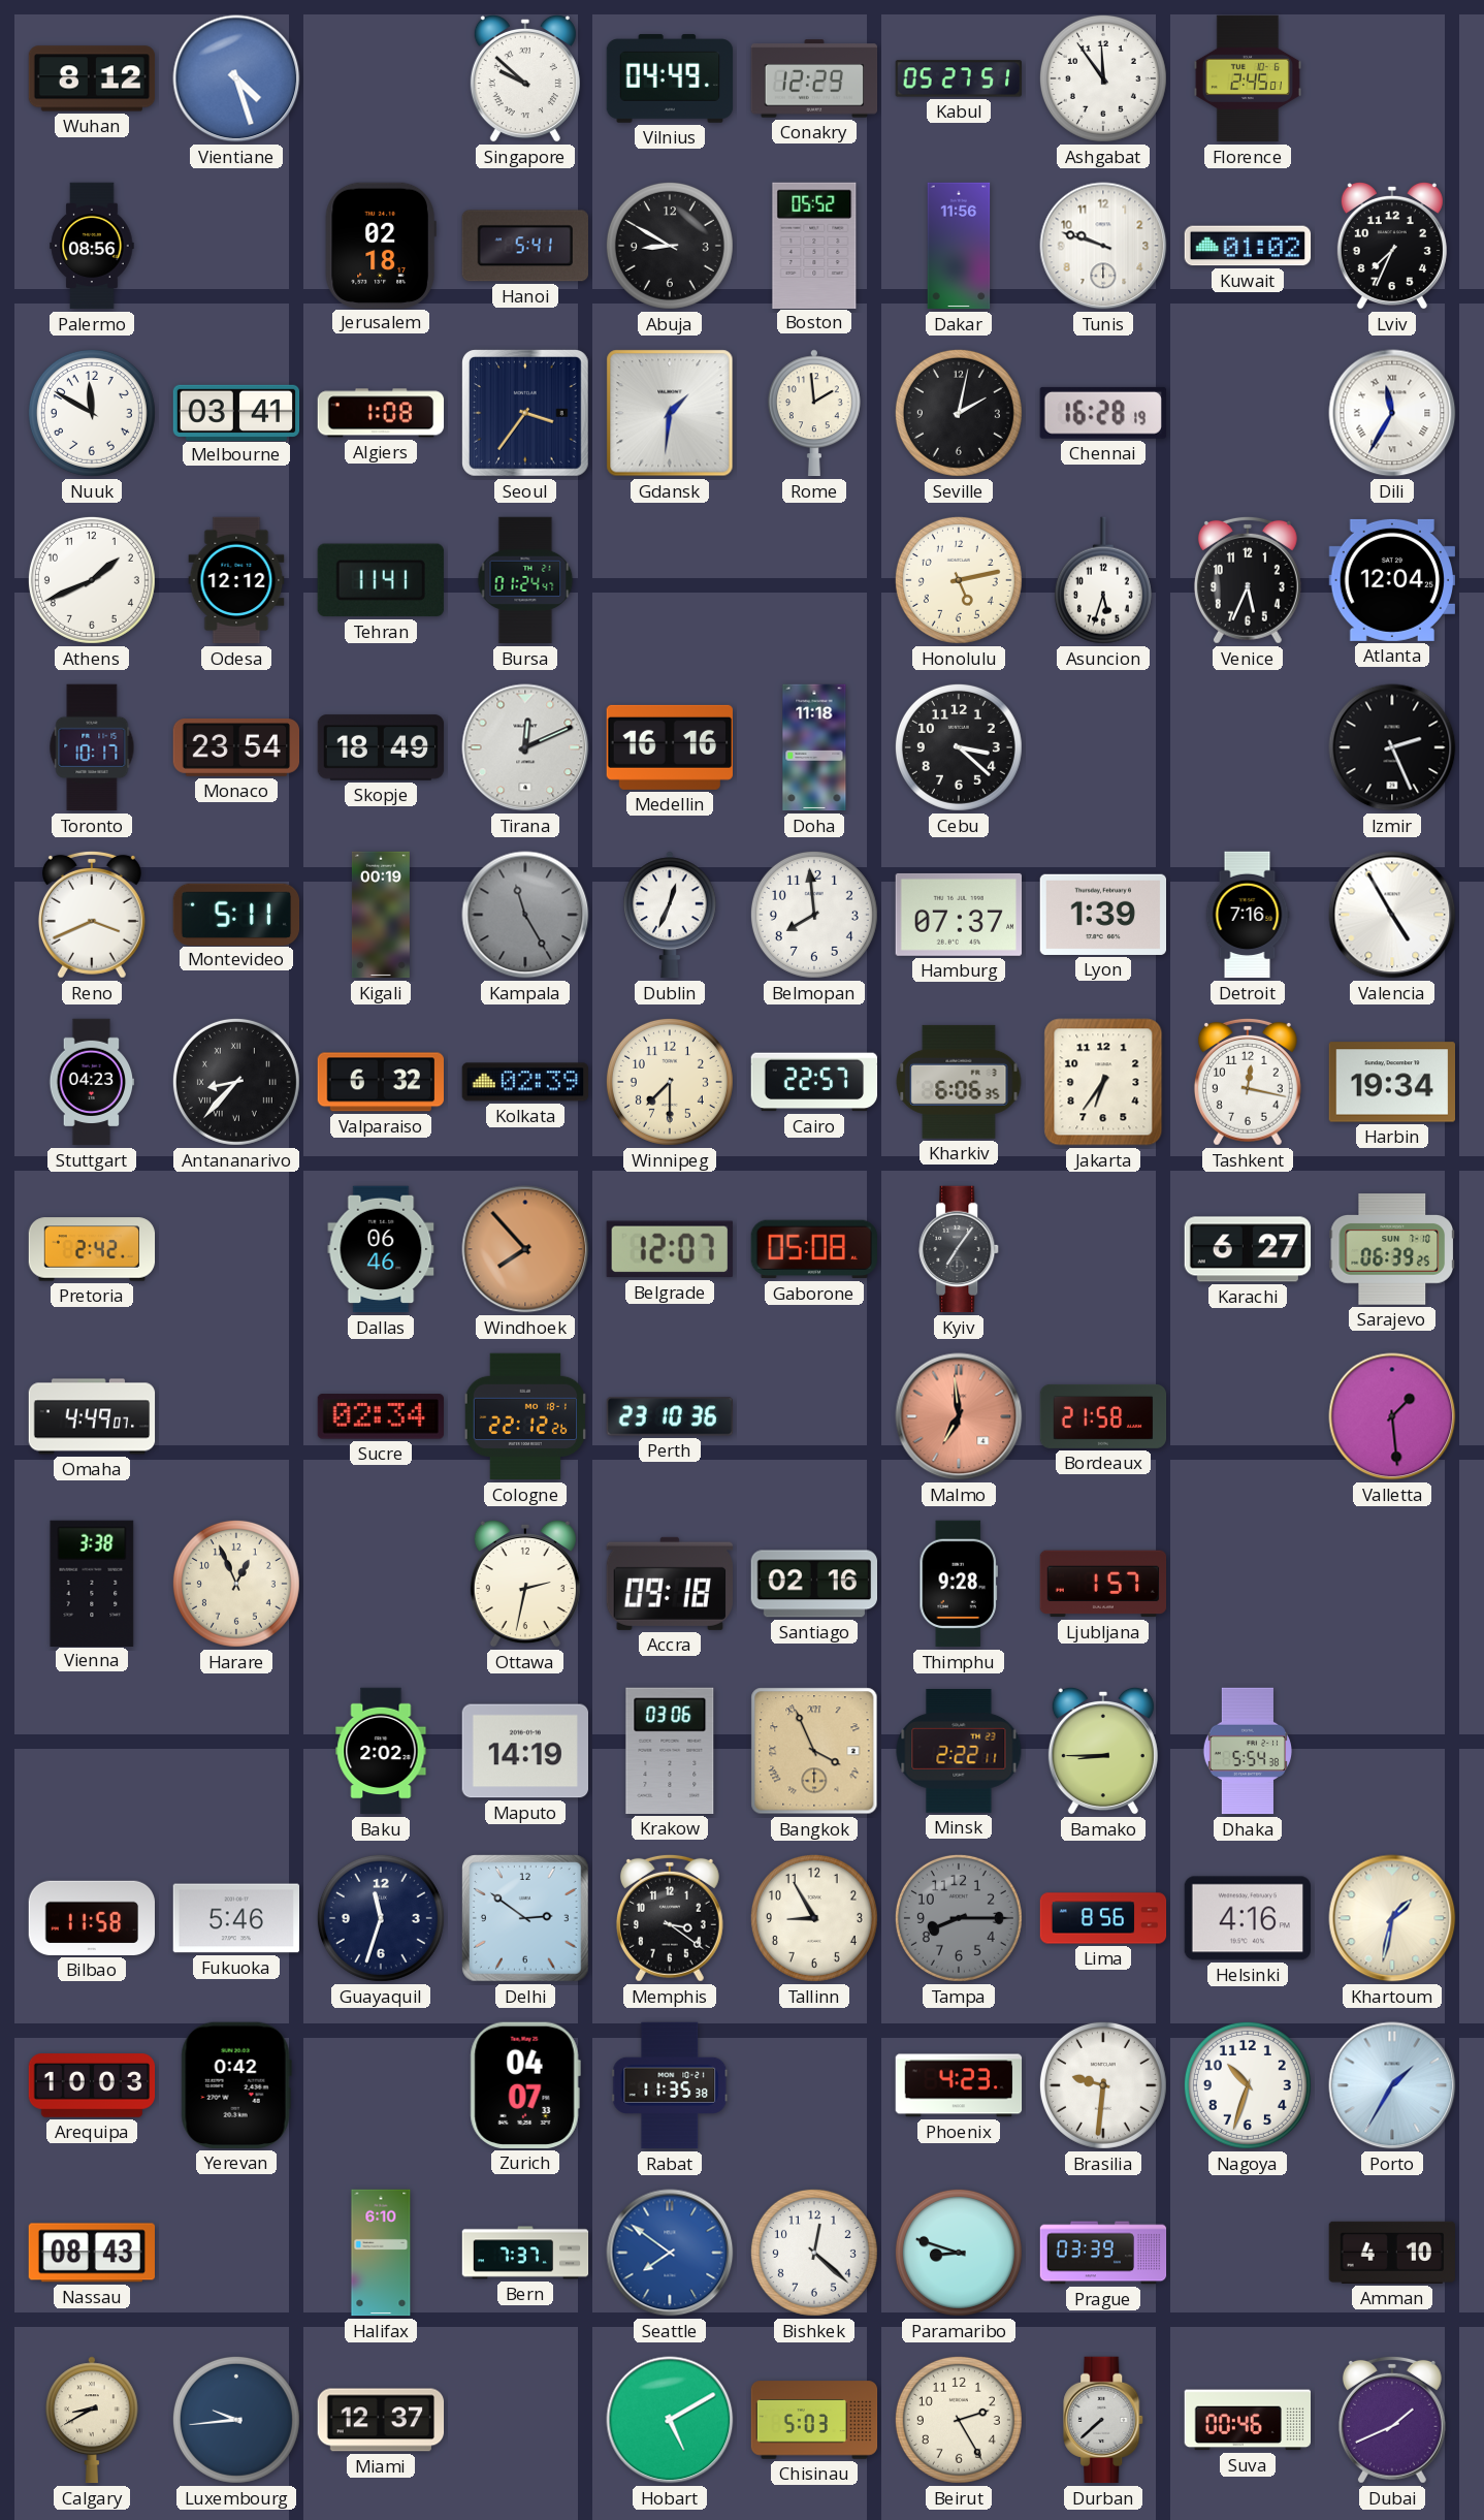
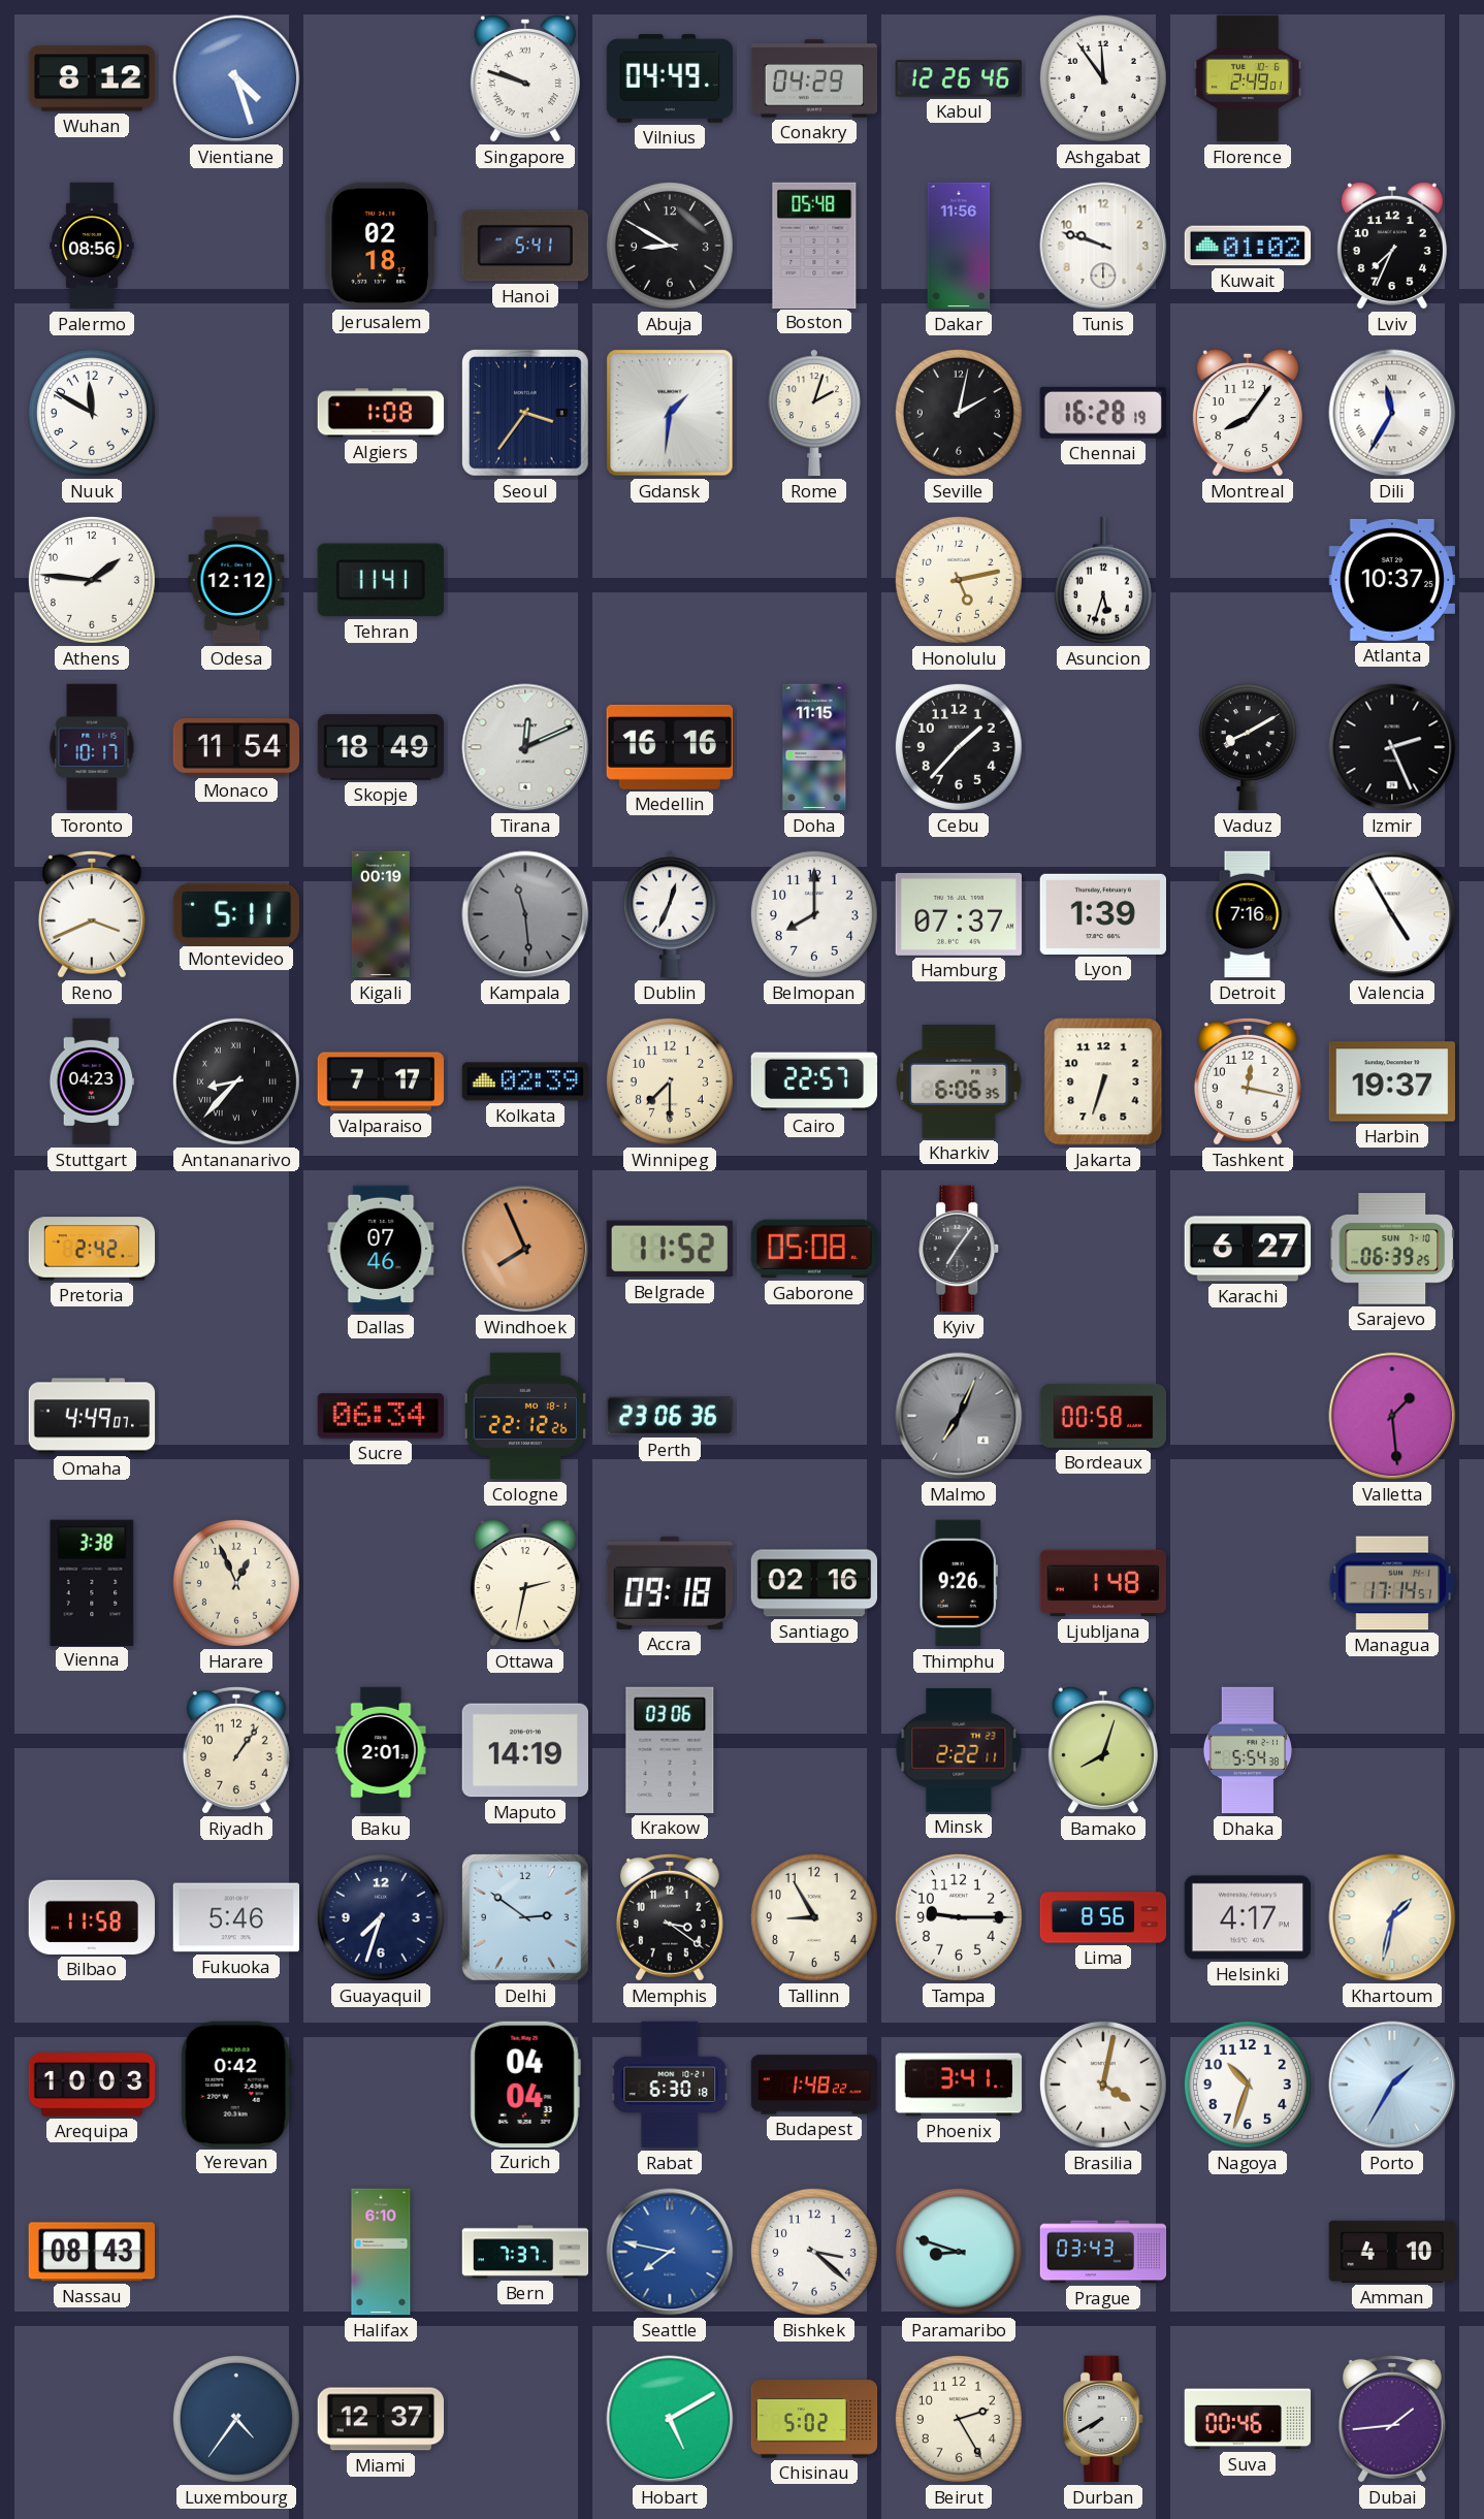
Singapore: 9:52 -> 9:48
Conakry: 12:29 -> 04:29
Kabul: 05:27 -> 12:26
Florence: 2:45 -> 2:49
Boston: 05:52 -> 05:48
Melbourne: 03:41 -> none
Rome: 1:59 -> 2:03
Montreal: none -> 8:06
Athens: 1:41 -> 1:46
Bursa: 01:24 -> none
Venice: 5:34 -> none
Atlanta: 12:04 -> 10:37
Monaco: 23:54 -> 11:54
Doha: 11:18 -> 11:15
Cebu: 3:22 -> 1:37
Vaduz: none -> 8:10
Kampala: 11:25 -> 11:29
Belmopan: 7:59 -> 8:00
Valparaiso: 6:32 -> 7:17
Jakarta: 6:36 -> 6:33
Harbin: 19:34 -> 19:37
Dallas: 06:46 -> 07:46
Windhoek: 7:53 -> 7:56
Belgrade: 12:07 -> 11:52
Sucre: 02:34 -> 06:34
Perth: 23:10 -> 23:06
Malmo: 6:59 -> 7:04
Malmo dial: salmon -> grey
Bordeaux: 21:58 -> 00:58
Thimphu: 9:28 -> 9:26
Ljubljana: 1:57 -> 1:48
Managua: none -> 17:14
Riyadh: none -> 1:06
Baku: 2:02 -> 2:01
Bangkok: 3:56 -> none
Bamako: 8:45 -> 8:03
Guayaquil: 11:33 -> 7:33
Tampa: 8:15 -> 9:15
Tampa dial: grey -> white
Helsinki: 4:16 -> 4:17
Zurich: 04:07 -> 04:04
Rabat: 11:35 -> 6:30
Budapest: none -> 1:48
Phoenix: 4:23 -> 3:41
Brasilia: 9:31 -> 4:02
Seattle: 7:51 -> 7:47
Bishkek: 12:22 -> 3:22
Prague: 03:39 -> 03:43
Calgary: 8:40 -> none
Luxembourg: 9:44 -> 4:36
Chisinau: 5:03 -> 5:02
Durban: 7:38 -> 7:40
Dubai: 1:41 -> 1:44
